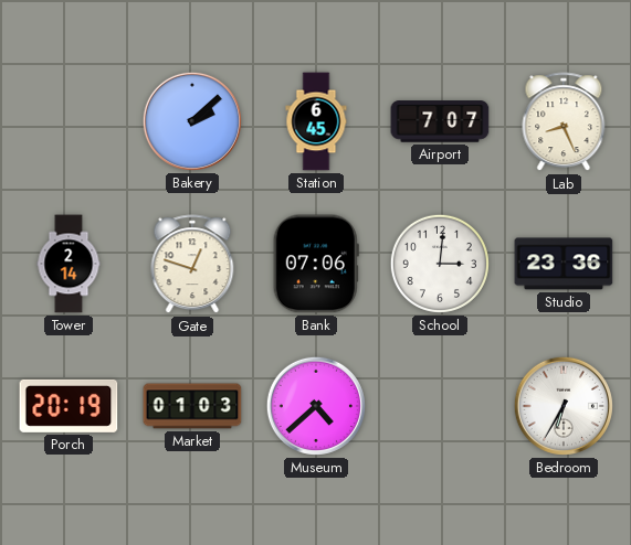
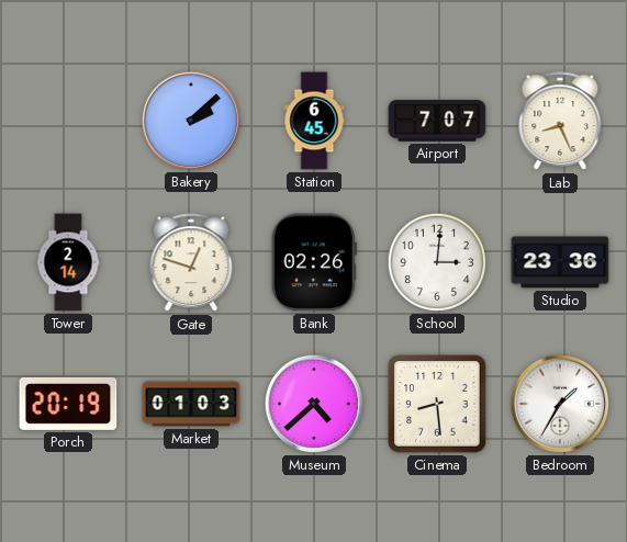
Bank: 07:06 -> 02:26
Cinema: none -> 8:29
Bedroom: 6:35 -> 1:35
